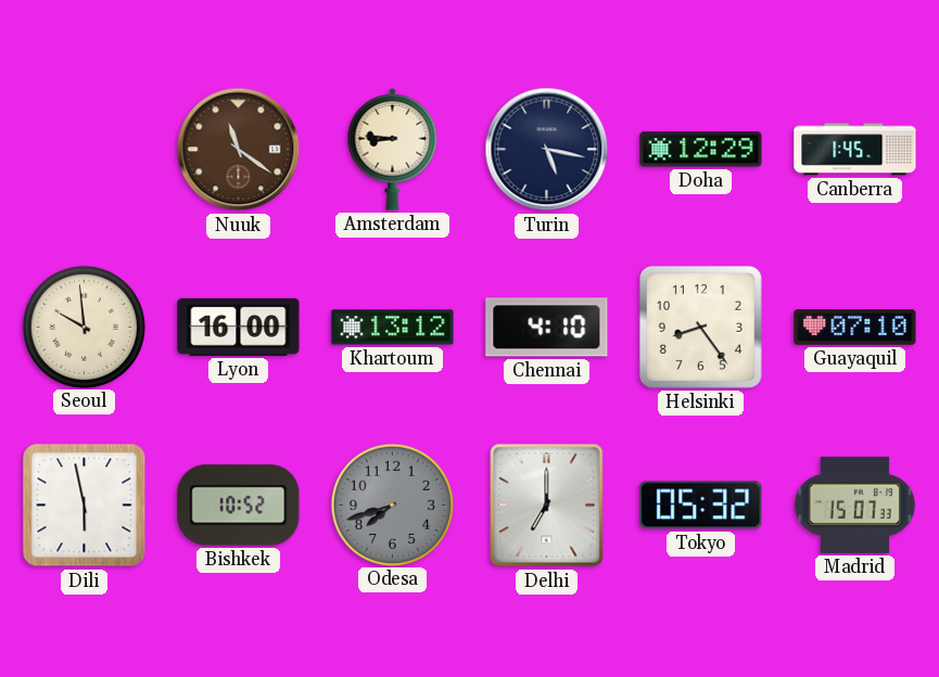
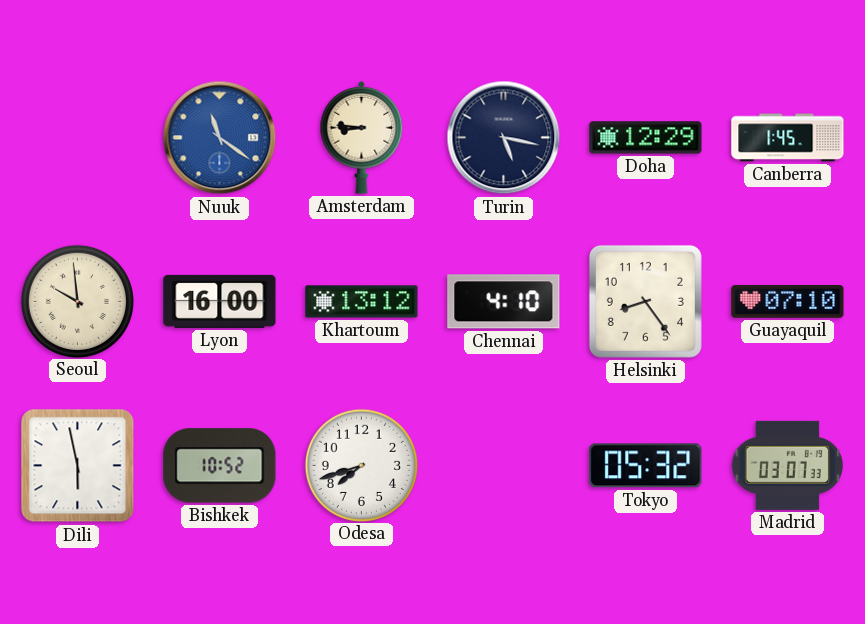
Nuuk dial: brown -> blue
Odesa dial: grey -> white
Delhi: 7:00 -> none
Madrid: 15:07 -> 03:07
